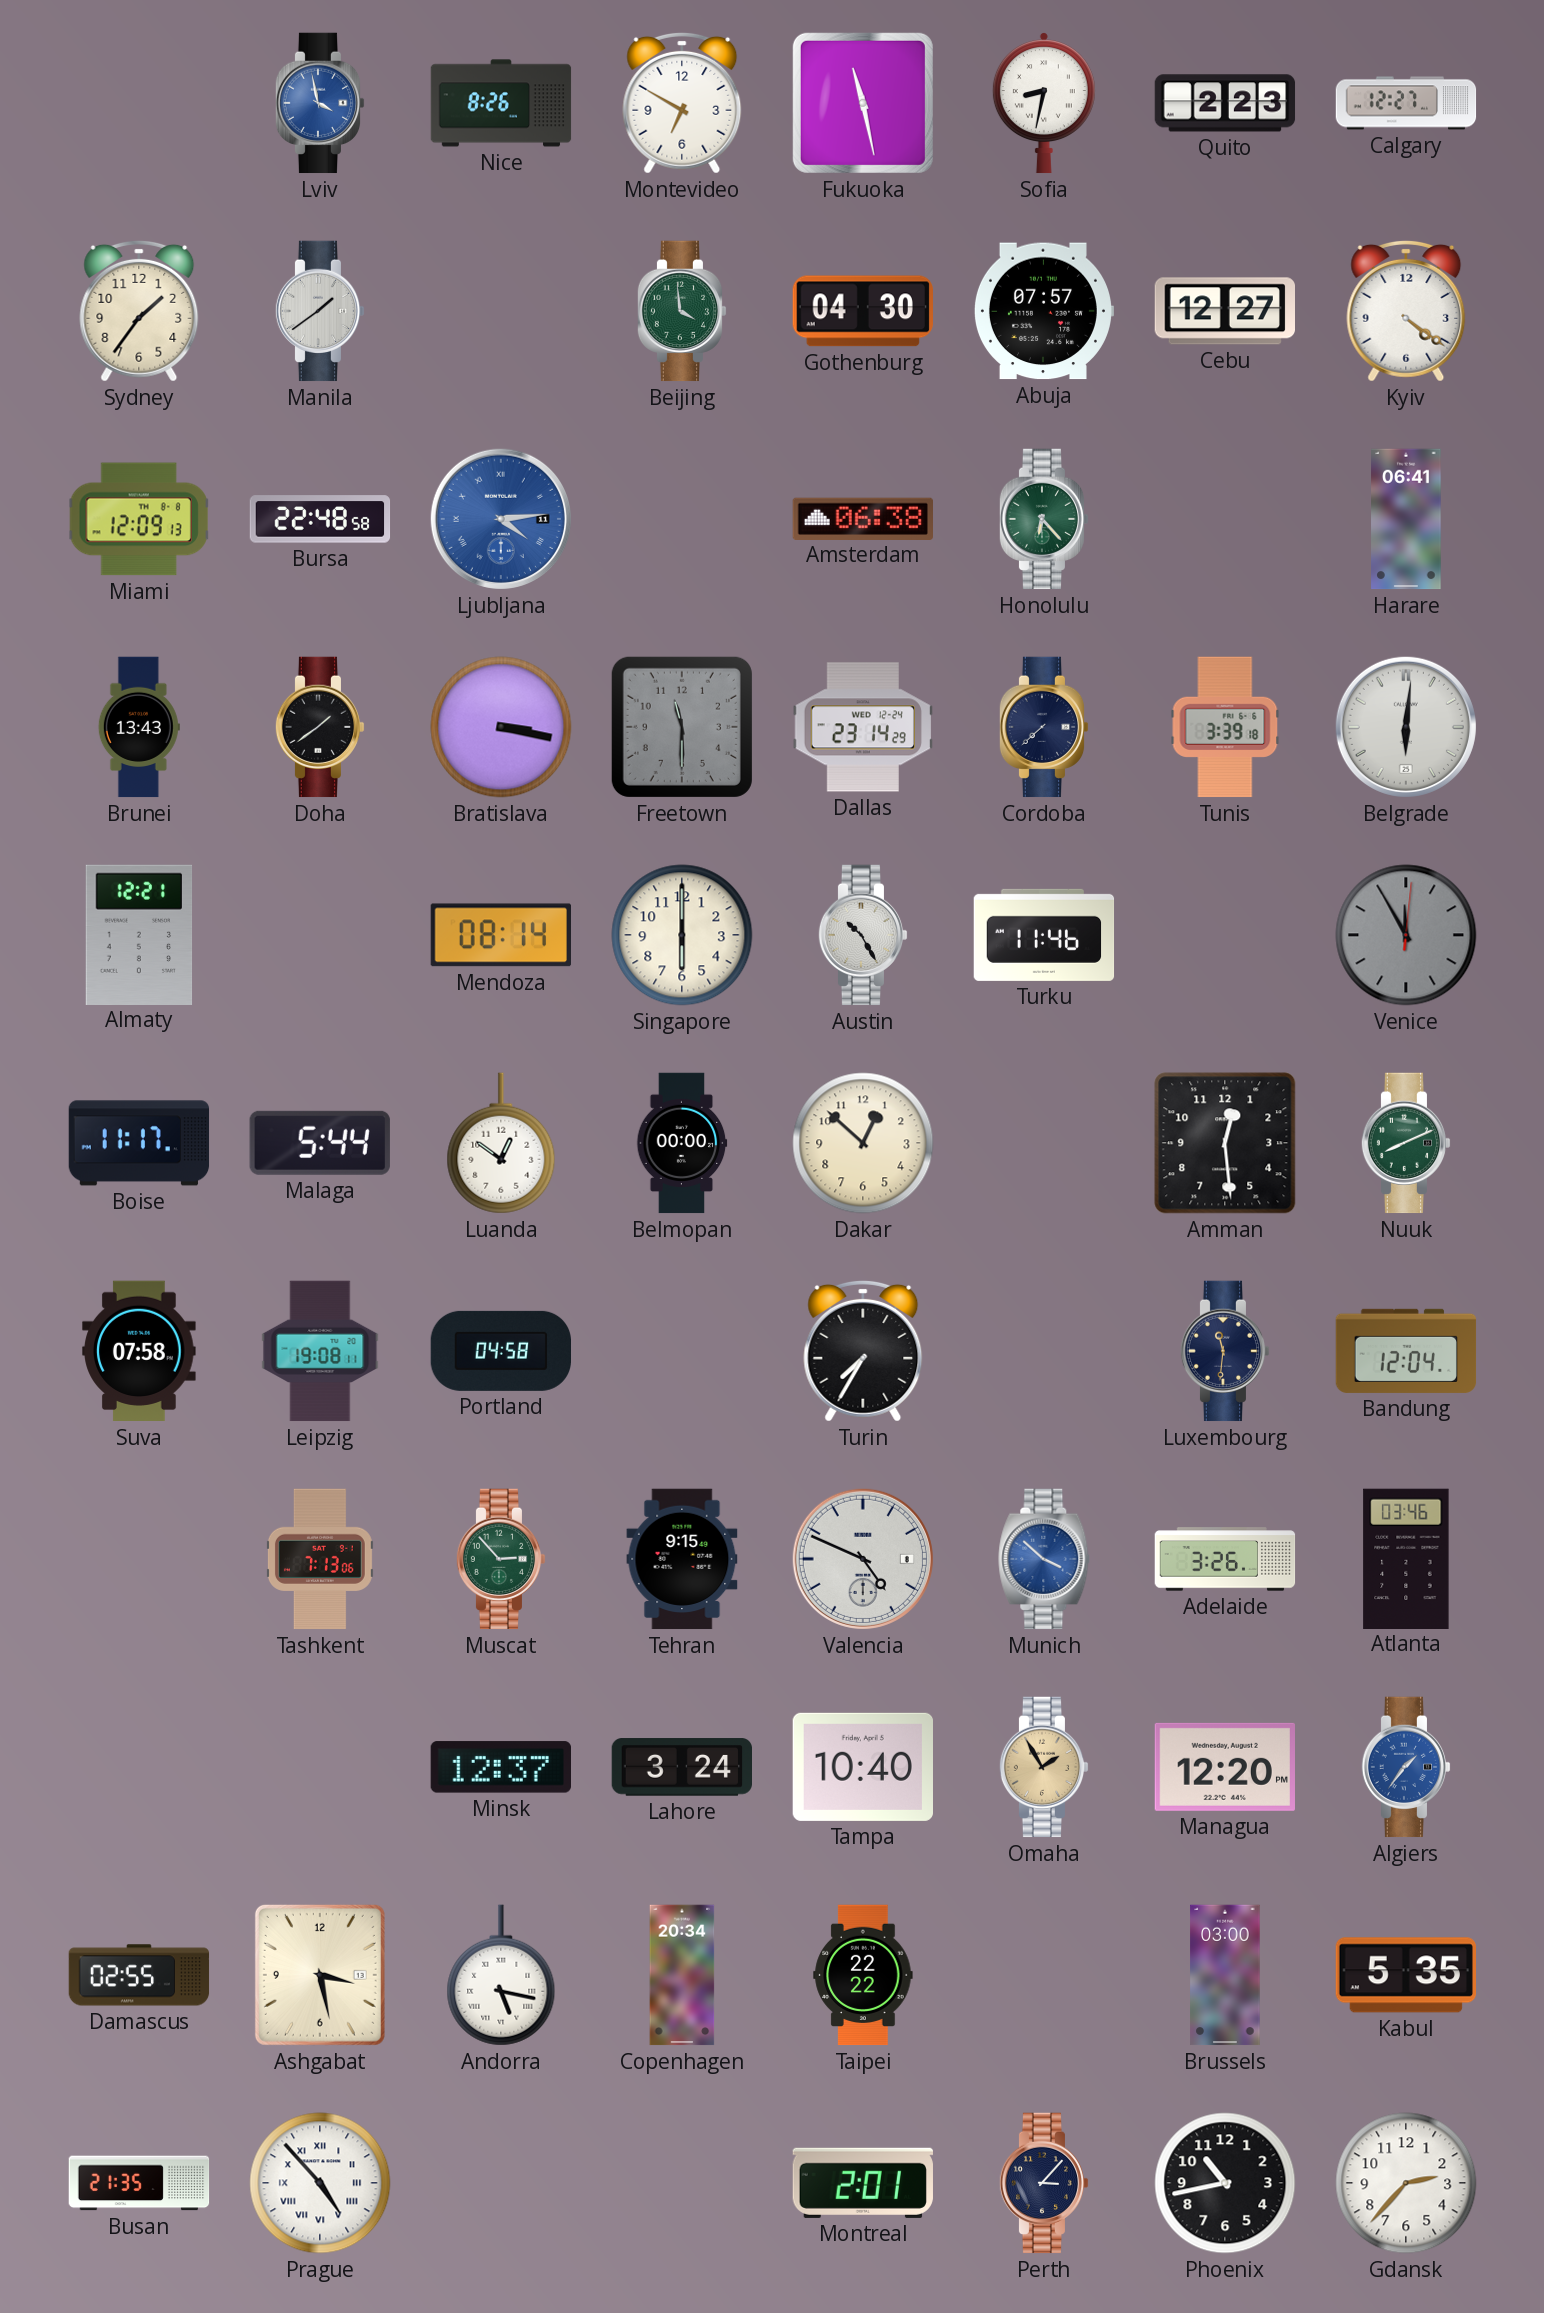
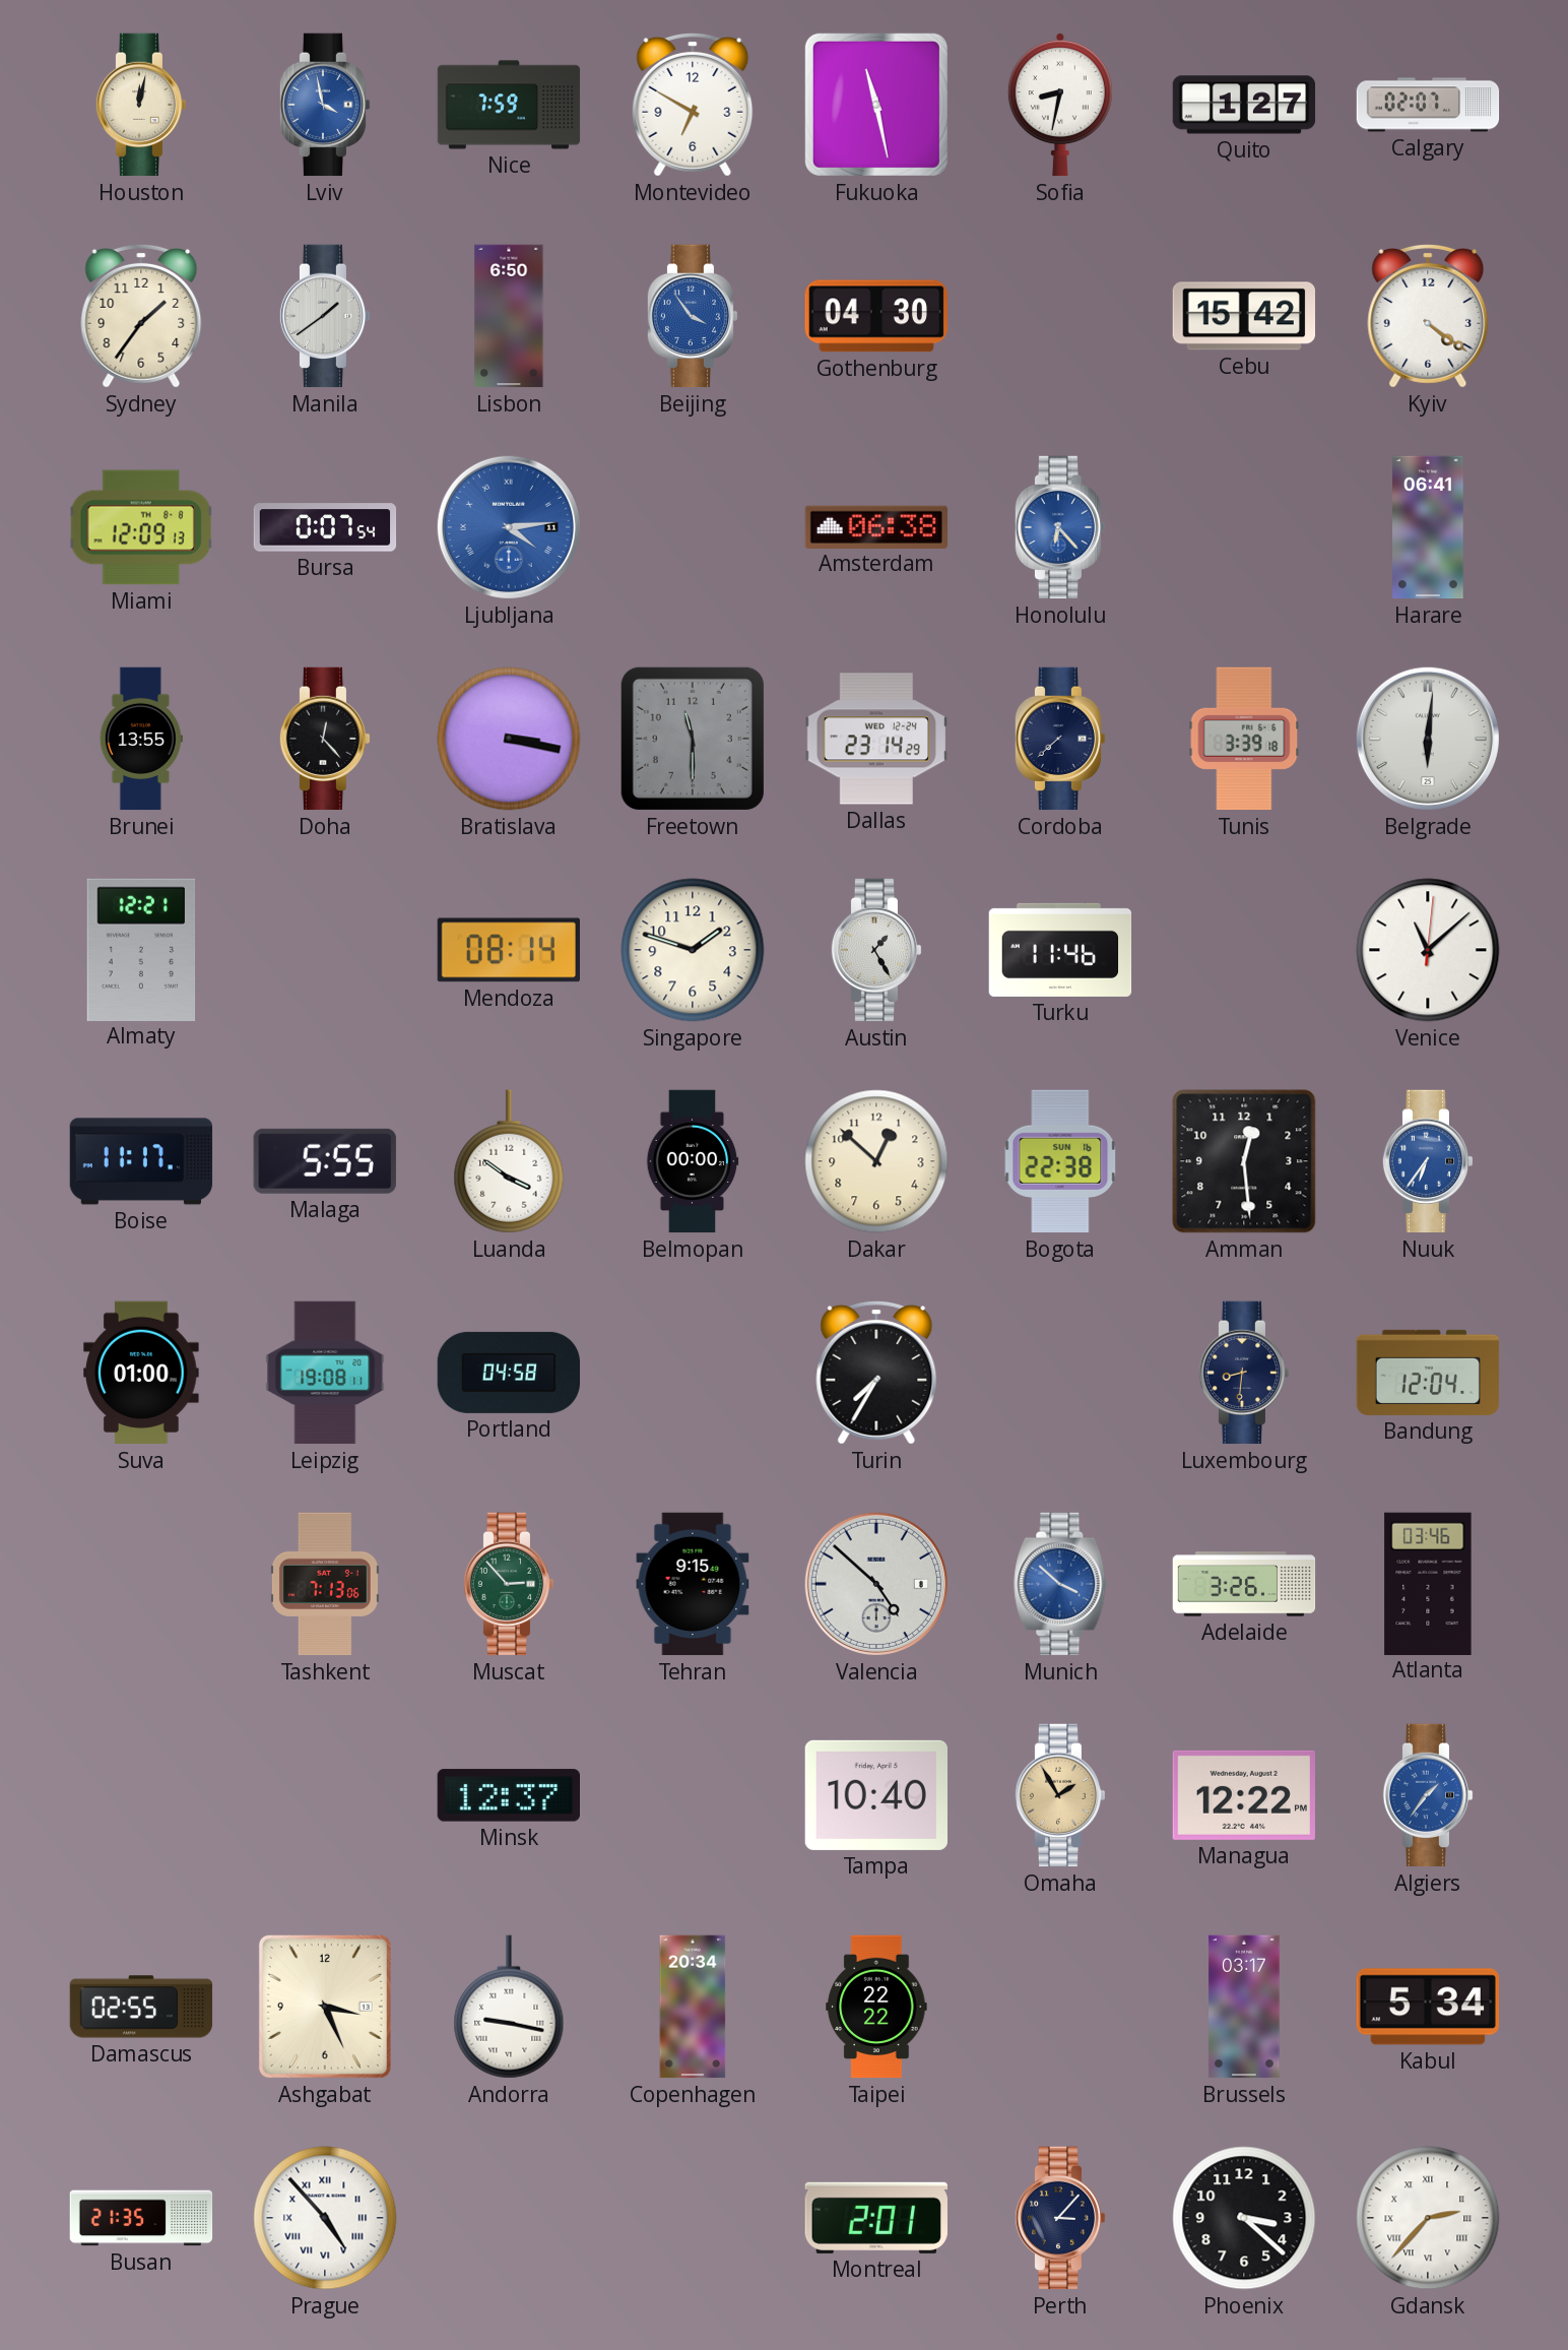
Houston: none -> 12:02
Nice: 8:26 -> 7:59
Quito: 2:23 -> 1:27
Calgary: 12:27 -> 02:07
Lisbon: none -> 6:50
Beijing: 3:59 -> 3:54
Beijing dial: green -> blue
Abuja: 07:57 -> none
Cebu: 12:27 -> 15:42
Bursa: 22:48 -> 0:07
Honolulu dial: green -> blue
Brunei: 13:43 -> 13:55
Doha: 1:39 -> 12:23
Singapore: 6:00 -> 1:48
Austin: 10:25 -> 1:25
Venice: 11:55 -> 11:08
Venice dial: grey -> white
Malaga: 5:44 -> 5:55
Luanda: 12:51 -> 3:51
Bogota: none -> 22:38
Nuuk: 8:11 -> 6:36
Nuuk dial: green -> blue
Suva: 07:58 -> 01:00
Luxembourg: 11:31 -> 8:31
Valencia: 4:49 -> 4:52
Lahore: 3:24 -> none
Managua: 12:20 -> 12:22
Ashgabat: 3:28 -> 3:26
Andorra: 5:17 -> 9:17
Brussels: 03:00 -> 03:17
Kabul: 5:35 -> 5:34
Phoenix: 10:43 -> 3:22
Gdansk numerals: Arabic -> Roman
